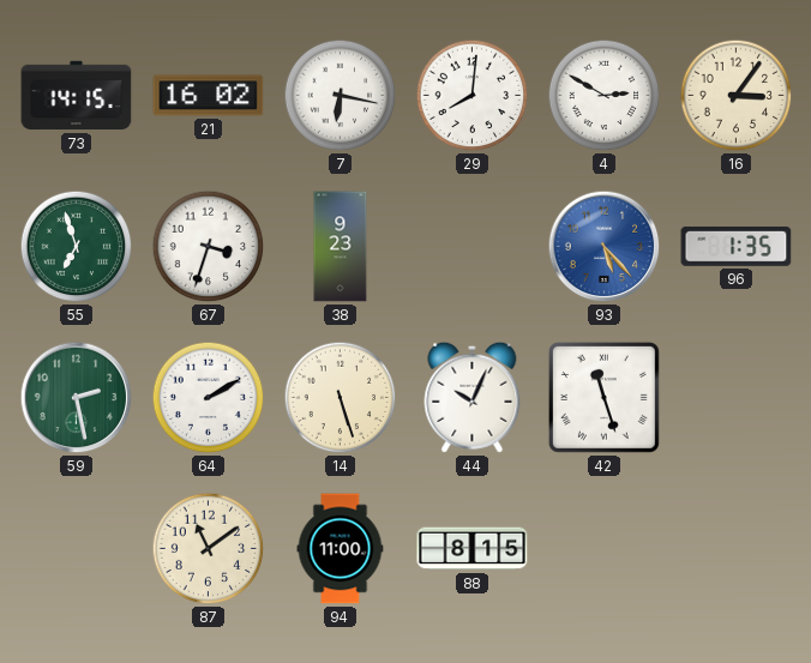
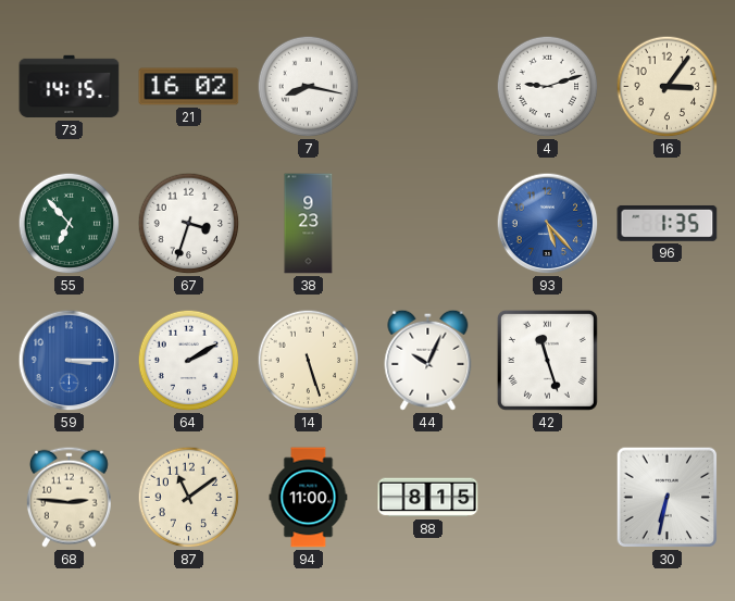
7: 6:17 -> 8:17
29: 8:01 -> none
4: 2:50 -> 9:12
55: 6:57 -> 6:53
59: 2:28 -> 3:15
59 dial: green -> blue
68: none -> 2:46
30: none -> 6:32
